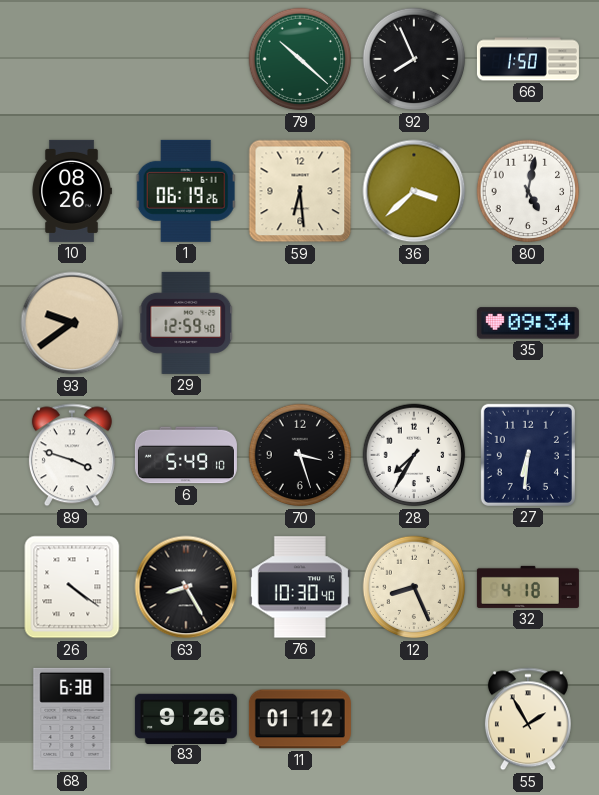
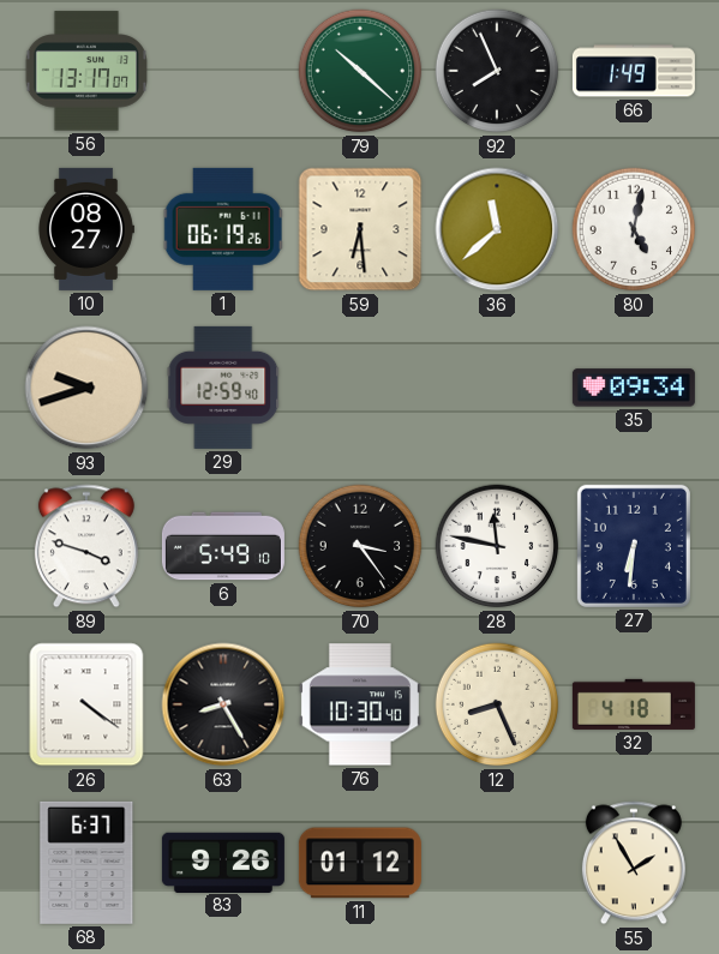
56: none -> 13:17
66: 1:50 -> 1:49
10: 08:26 -> 08:27
36: 3:38 -> 11:38
93: 9:39 -> 9:42
70: 3:27 -> 3:24
28: 7:35 -> 11:47
68: 6:38 -> 6:37
